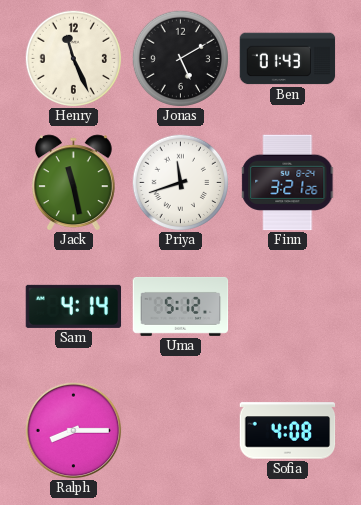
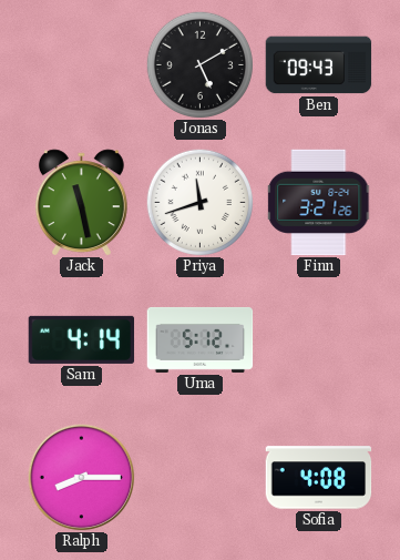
Henry: 11:26 -> none
Ben: 01:43 -> 09:43
